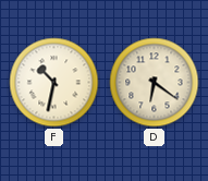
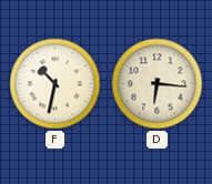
D: 6:21 -> 6:16
